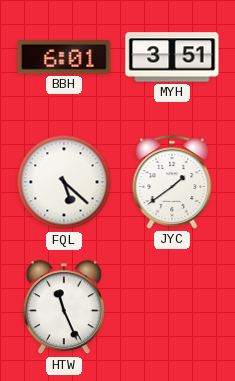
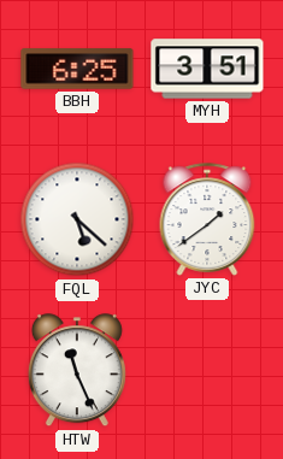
BBH: 6:01 -> 6:25
